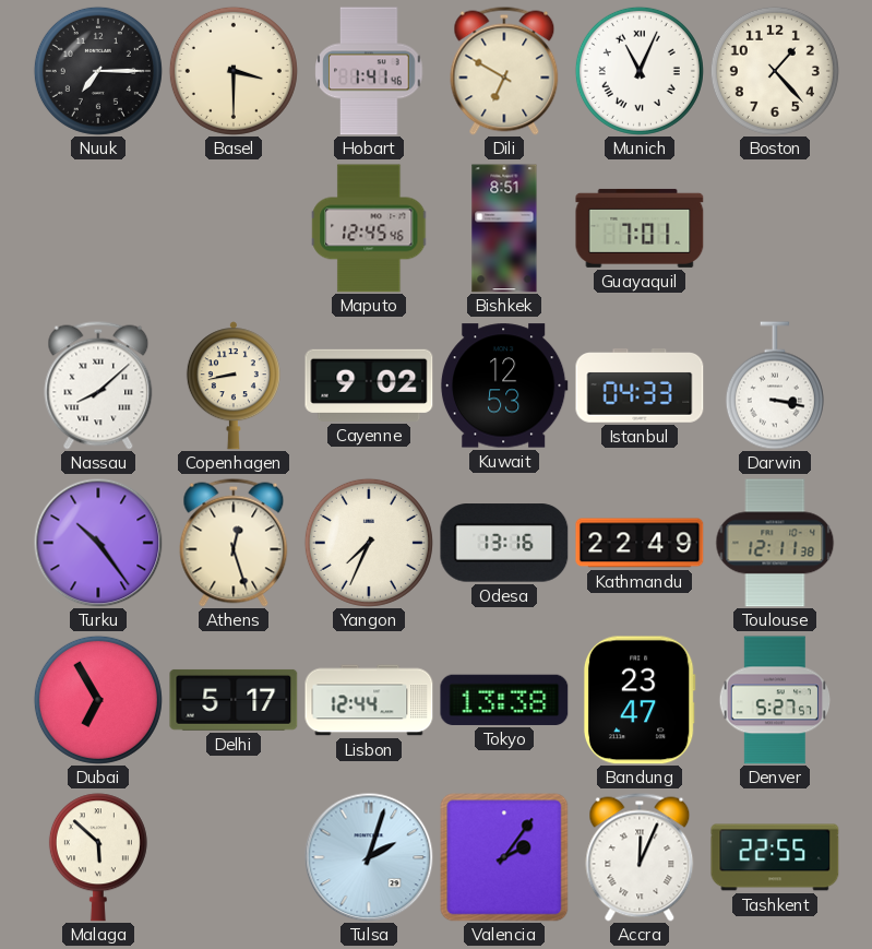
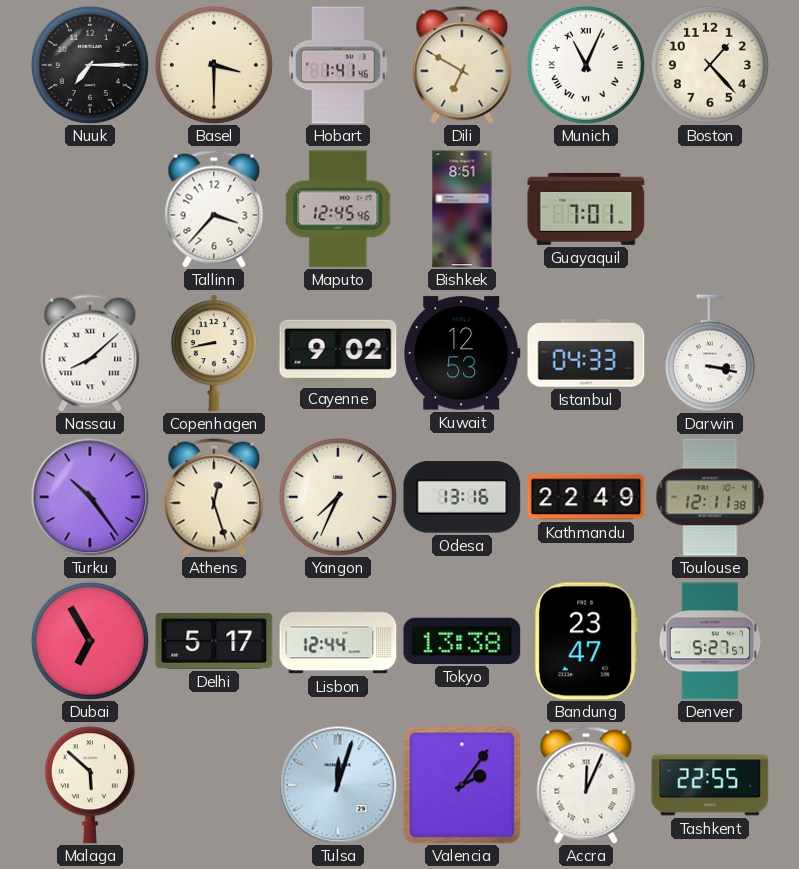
Tallinn: none -> 3:37
Tulsa: 2:03 -> 12:03
